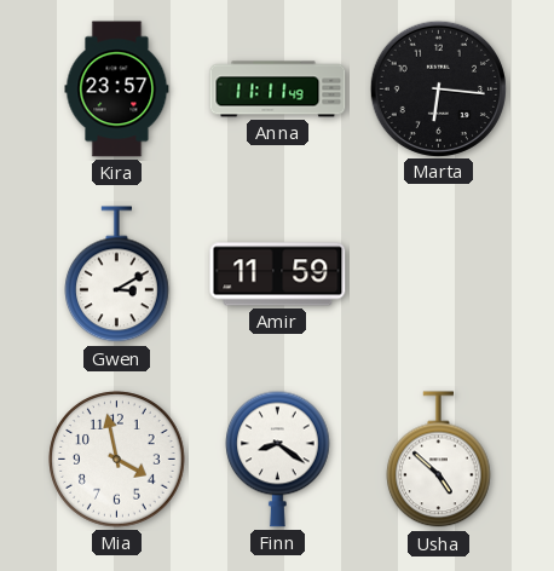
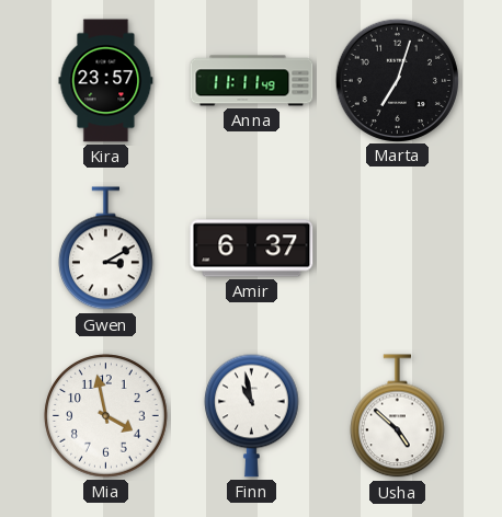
Marta: 6:16 -> 7:03
Amir: 11:59 -> 6:37
Finn: 8:21 -> 10:58
